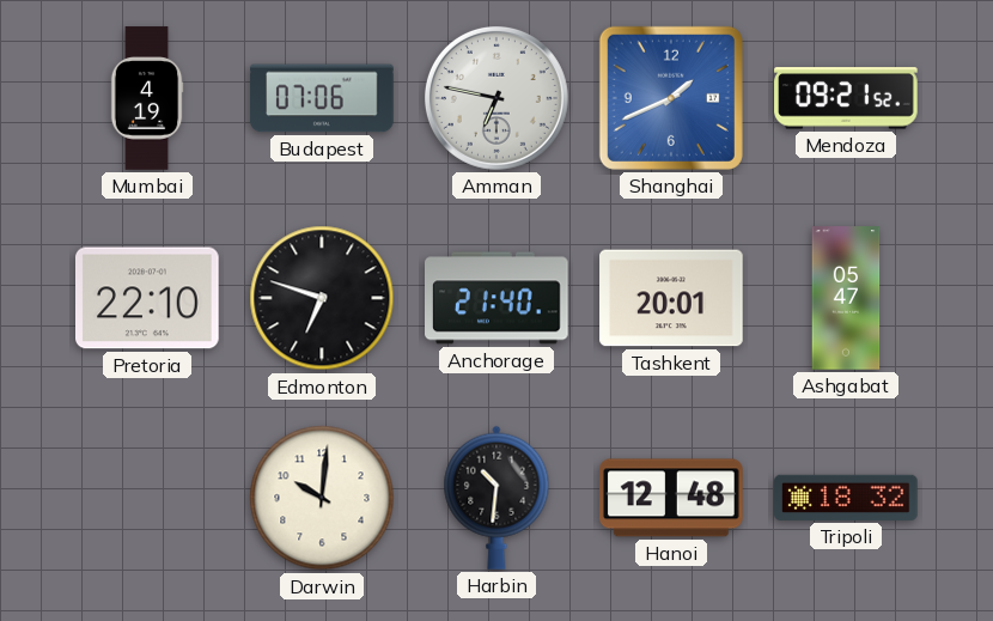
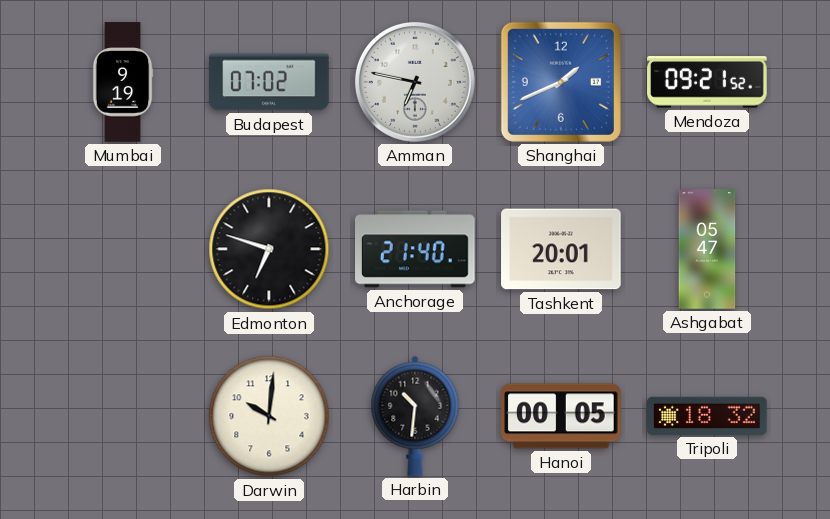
Mumbai: 4:19 -> 9:19
Budapest: 07:06 -> 07:02
Pretoria: 22:10 -> none
Hanoi: 12:48 -> 00:05
